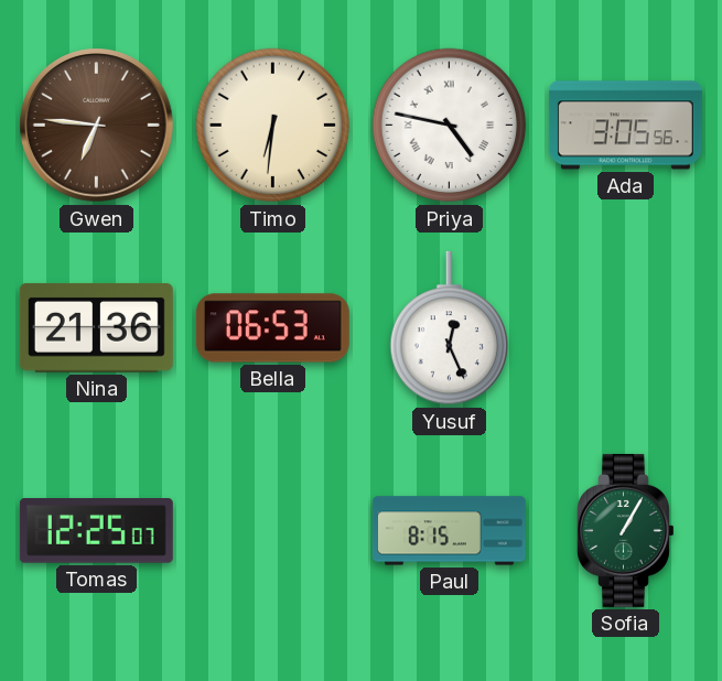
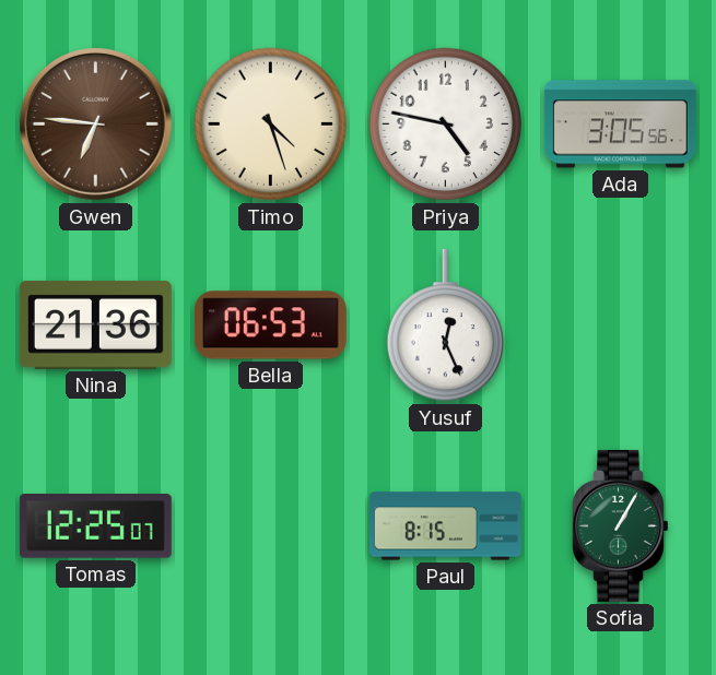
Timo: 6:31 -> 4:27
Priya numerals: Roman -> Arabic
